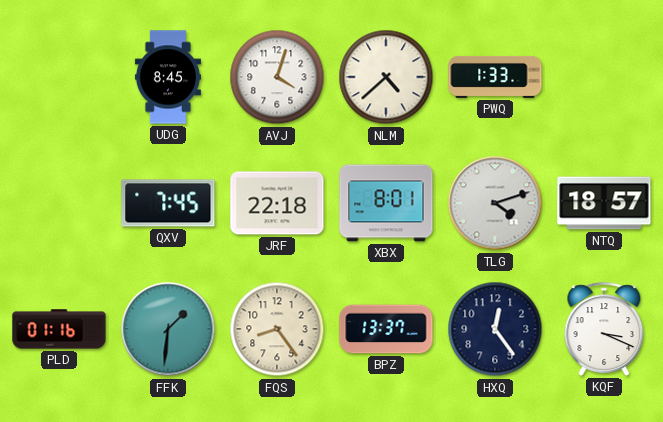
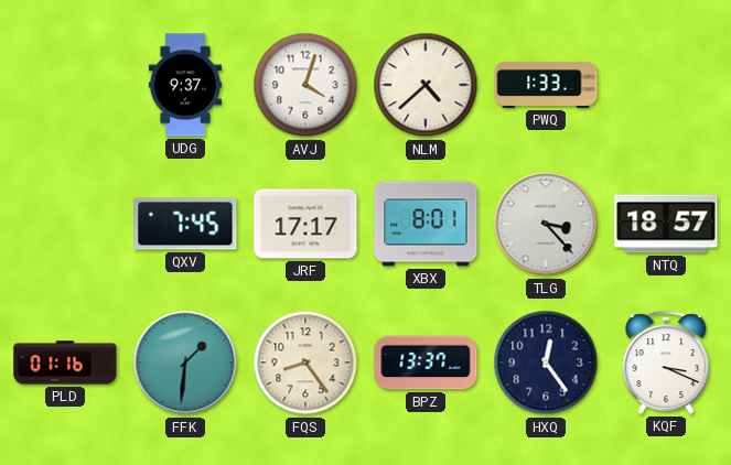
UDG: 8:45 -> 9:37
JRF: 22:18 -> 17:17
TLG: 4:12 -> 3:23
